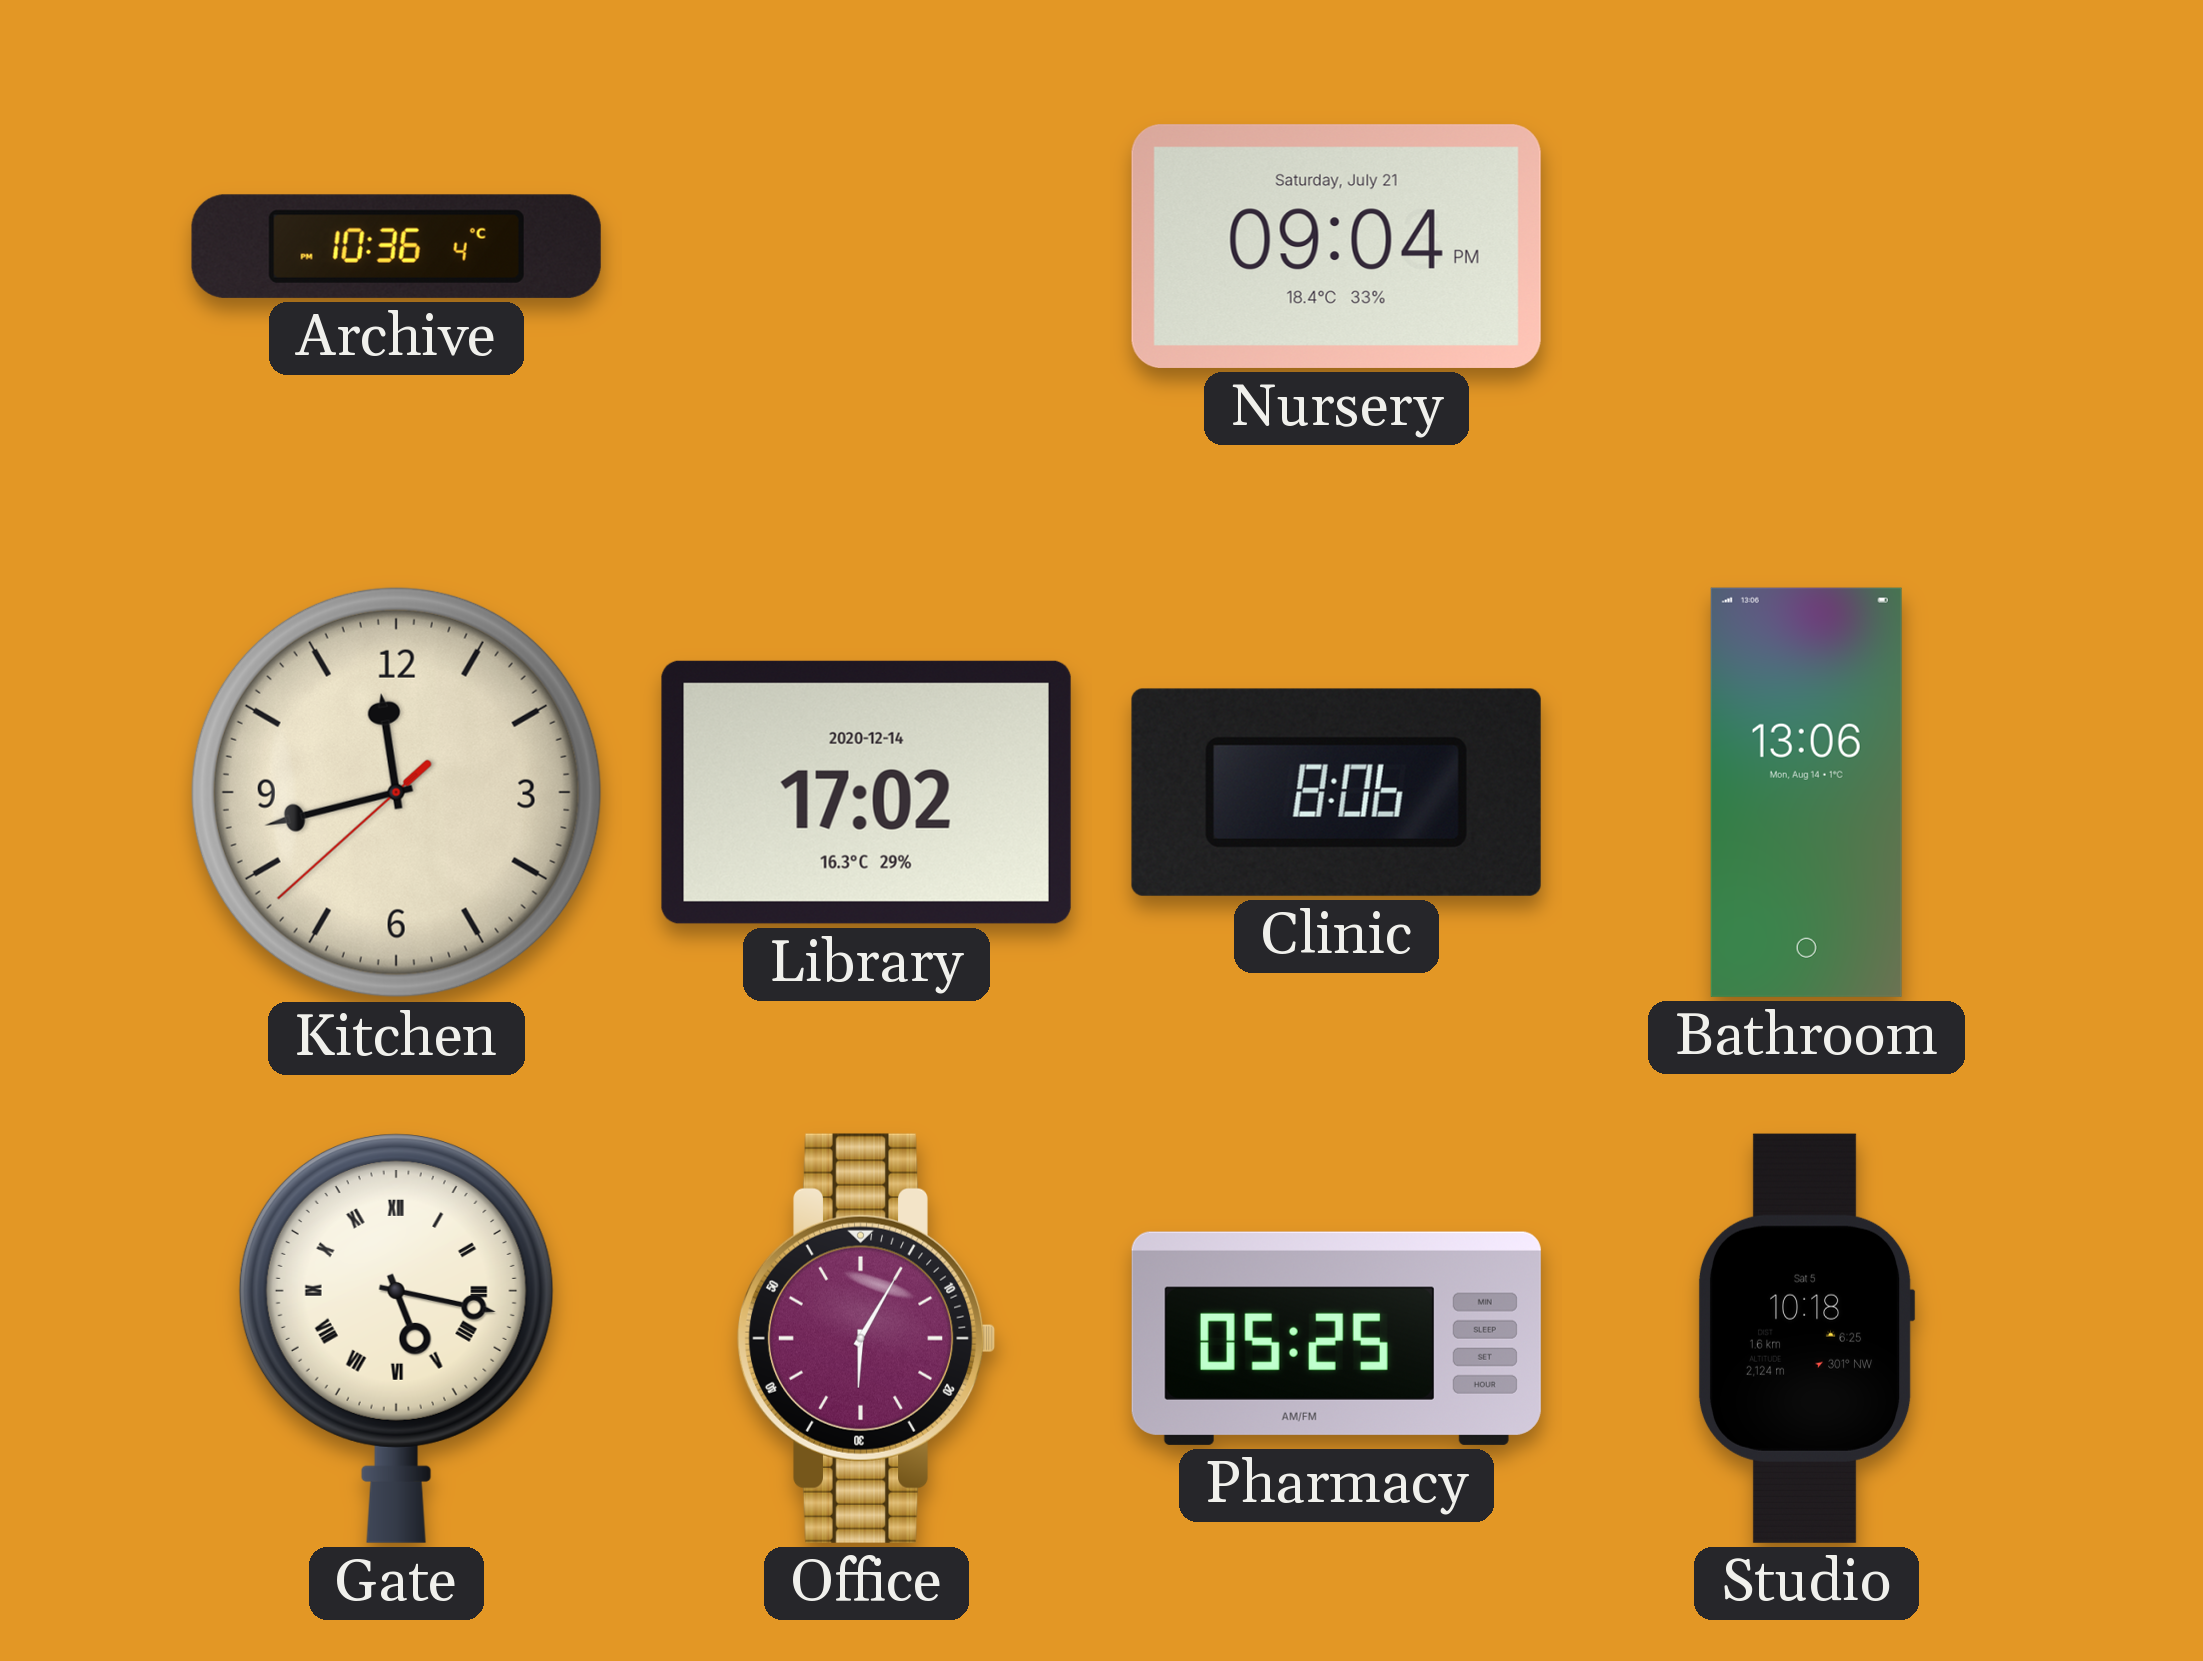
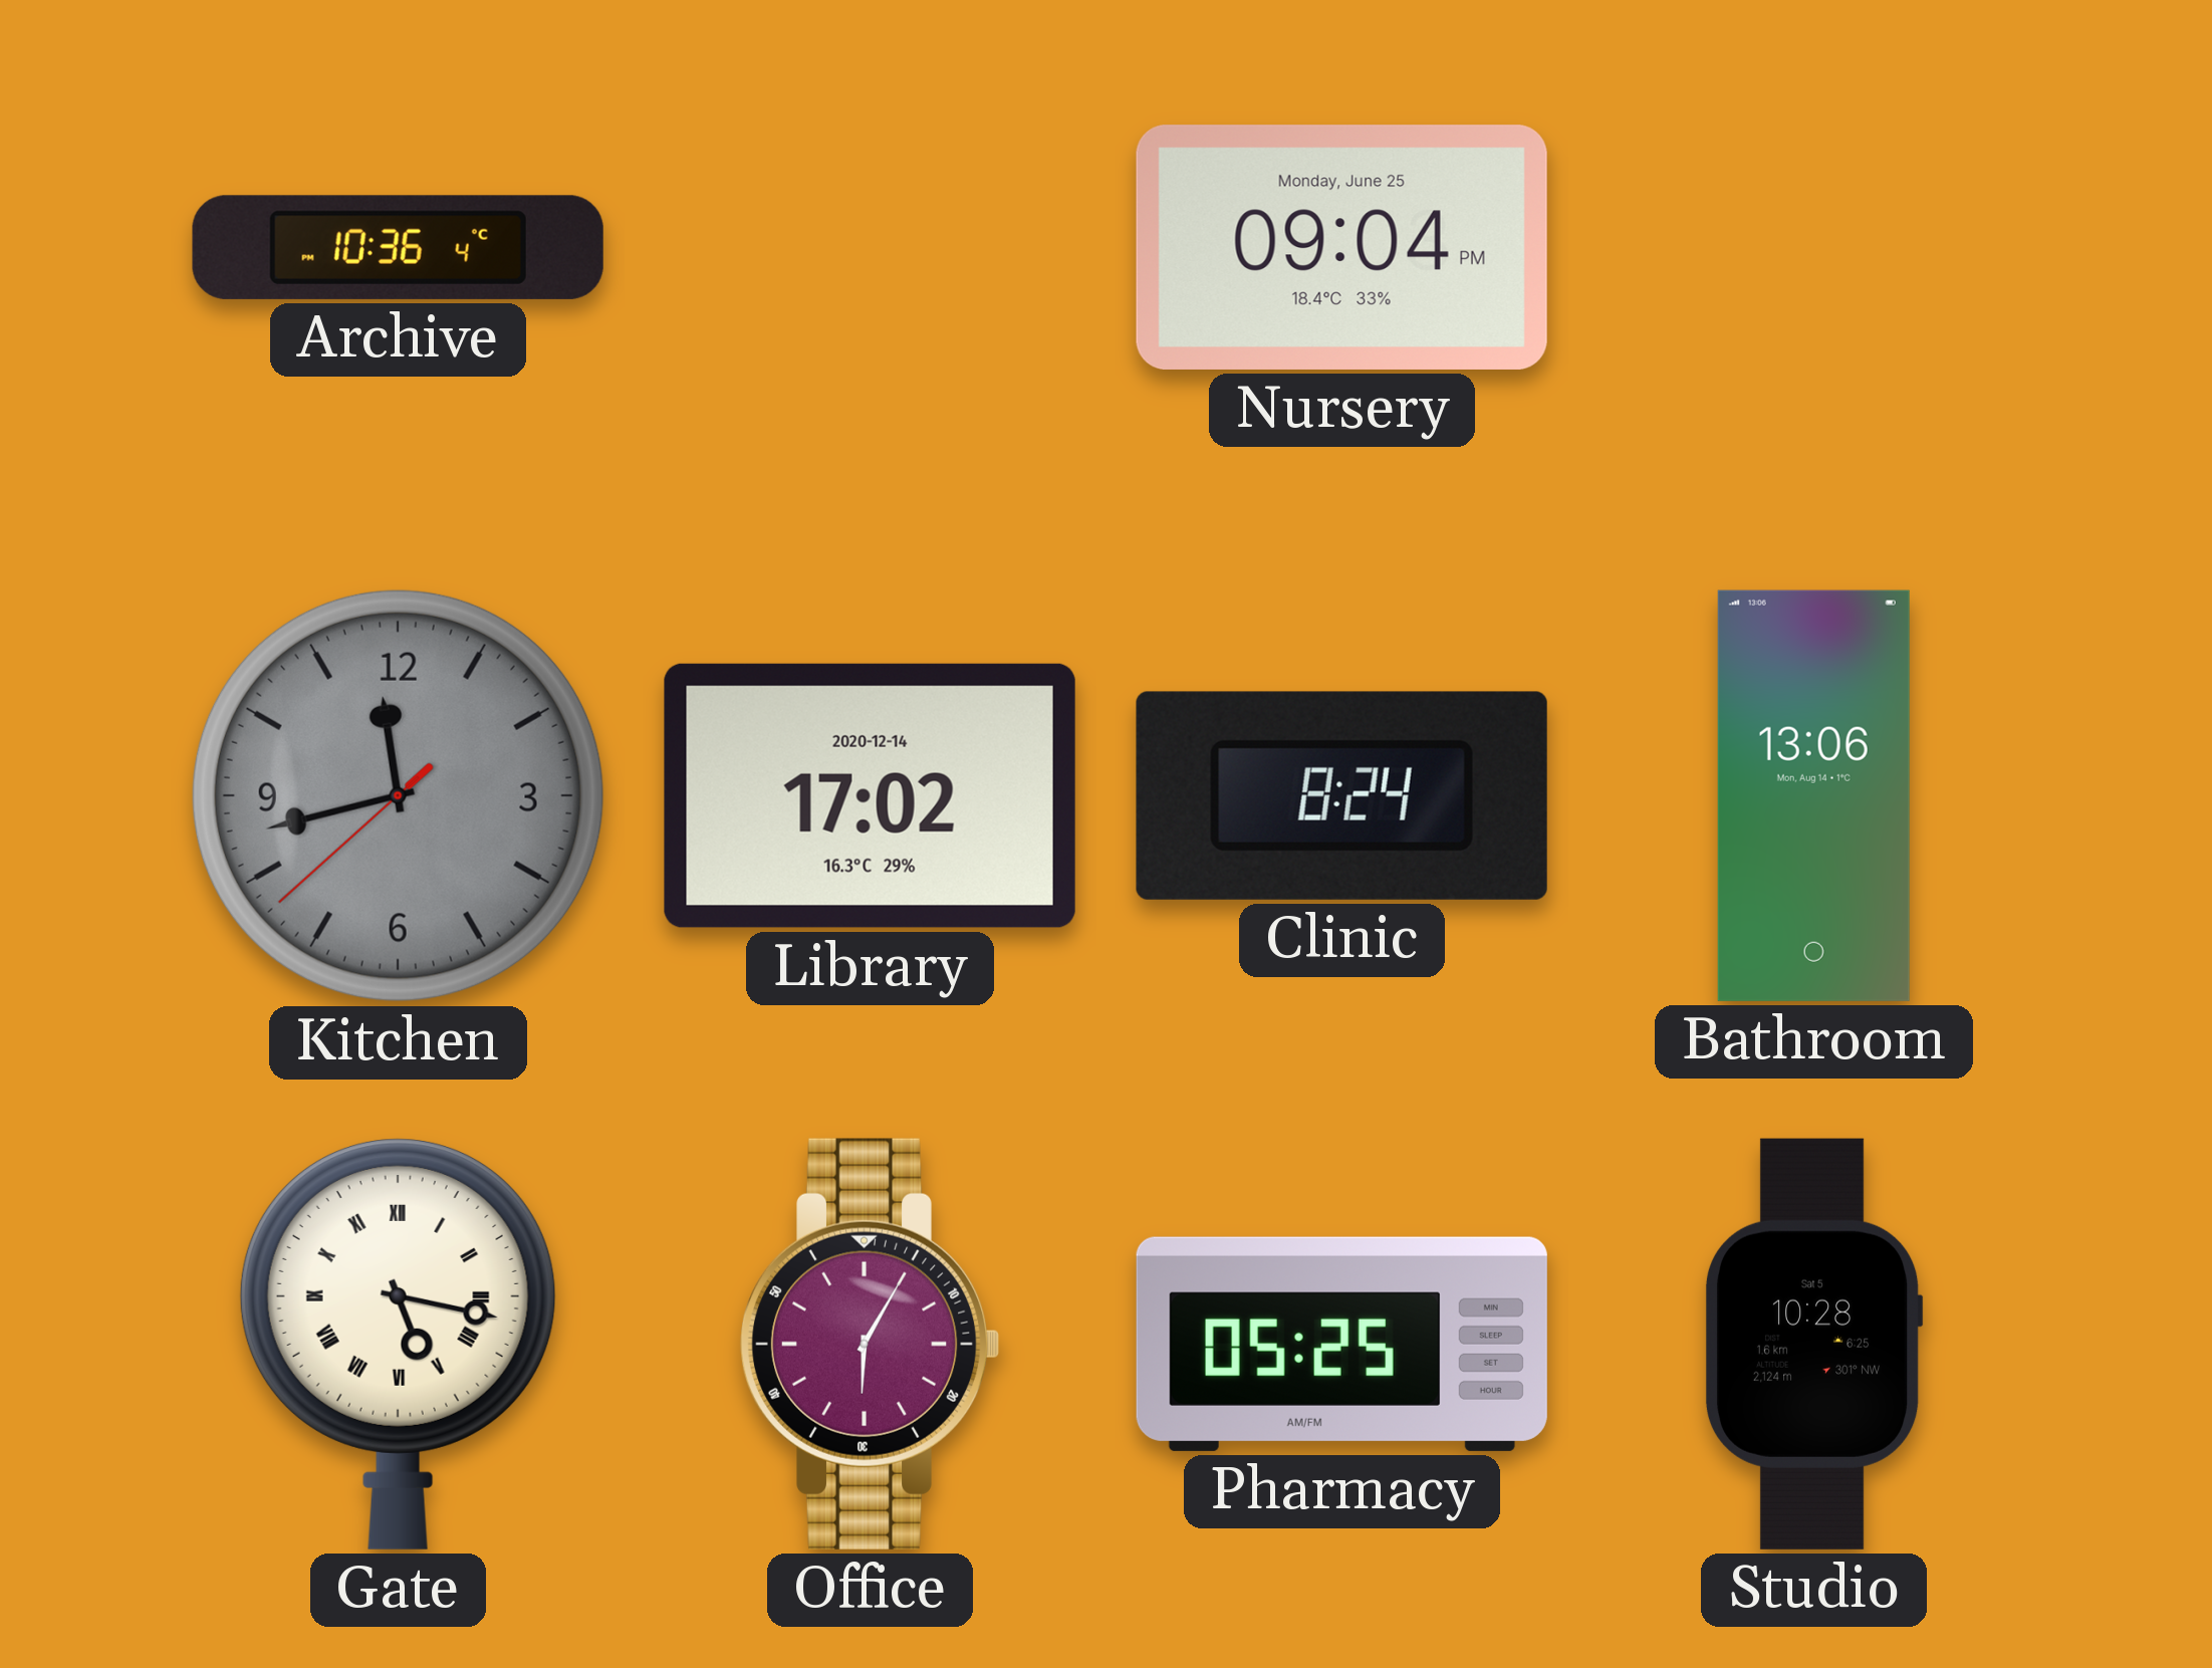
Nursery date: Saturday, July 21 -> Monday, June 25
Kitchen dial: cream -> grey
Clinic: 8:06 -> 8:24
Studio: 10:18 -> 10:28
